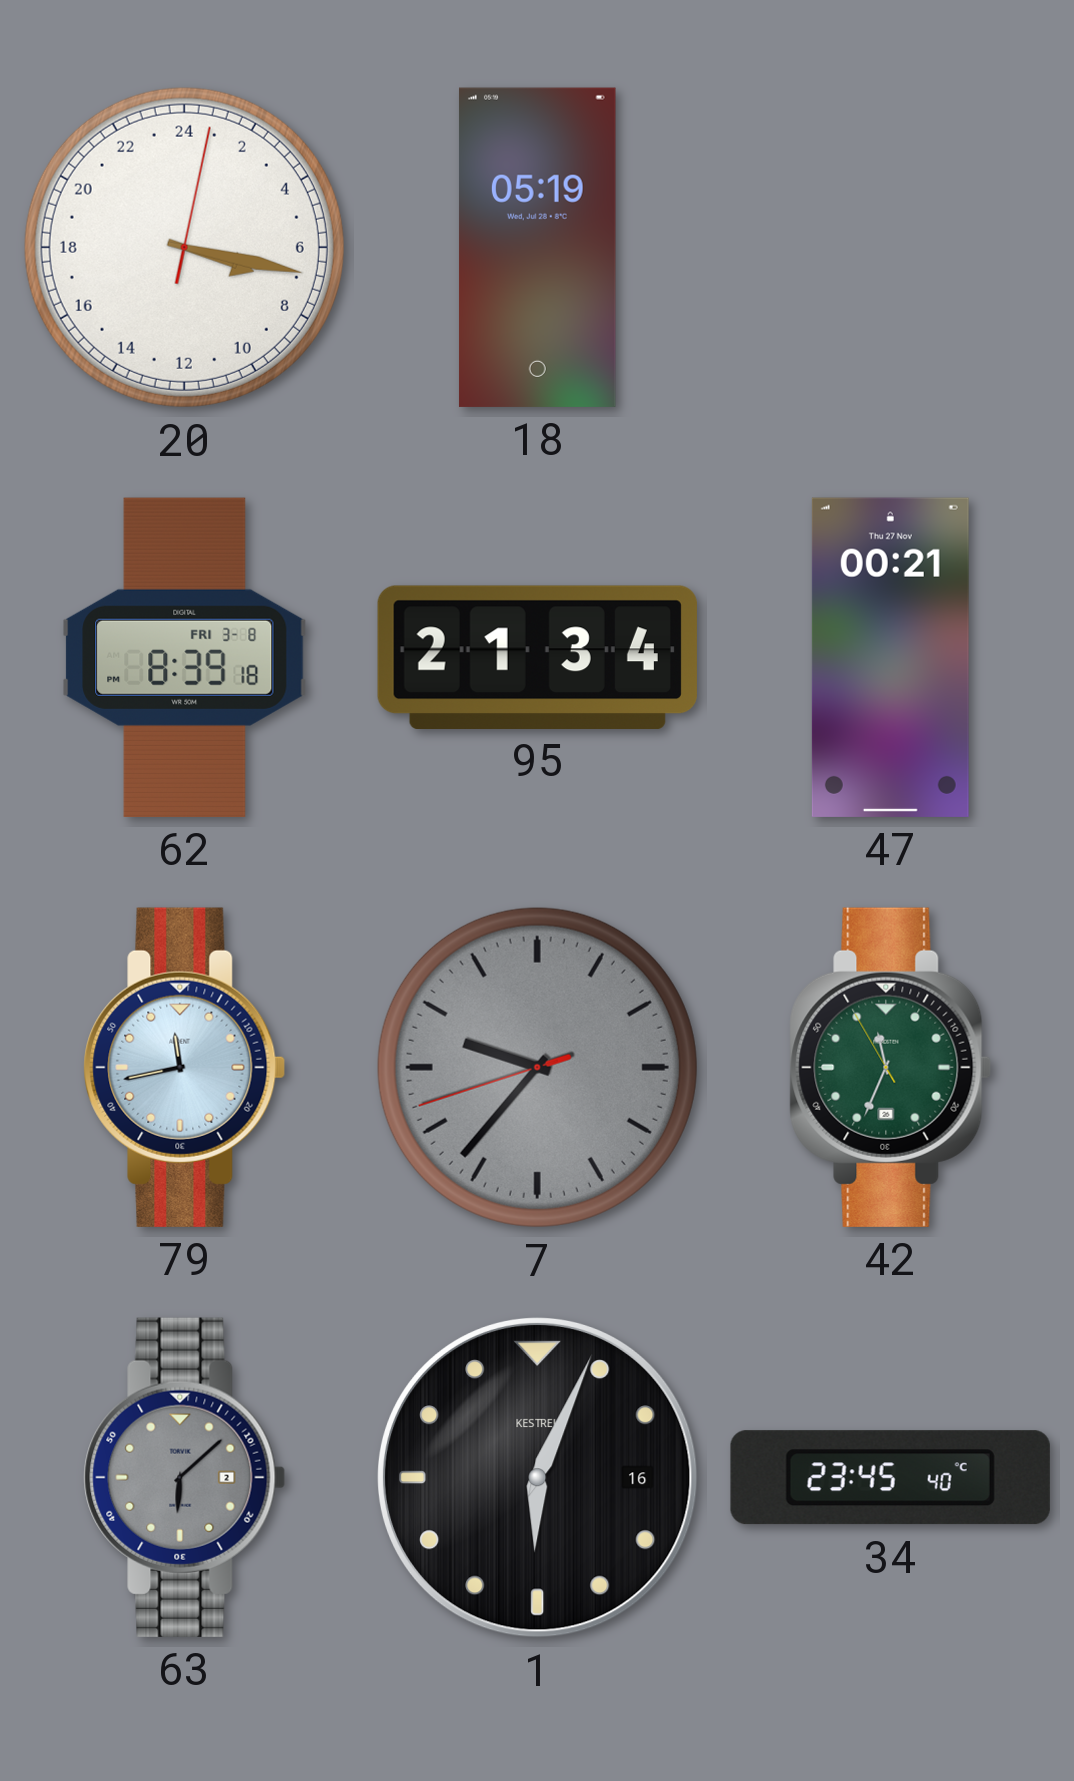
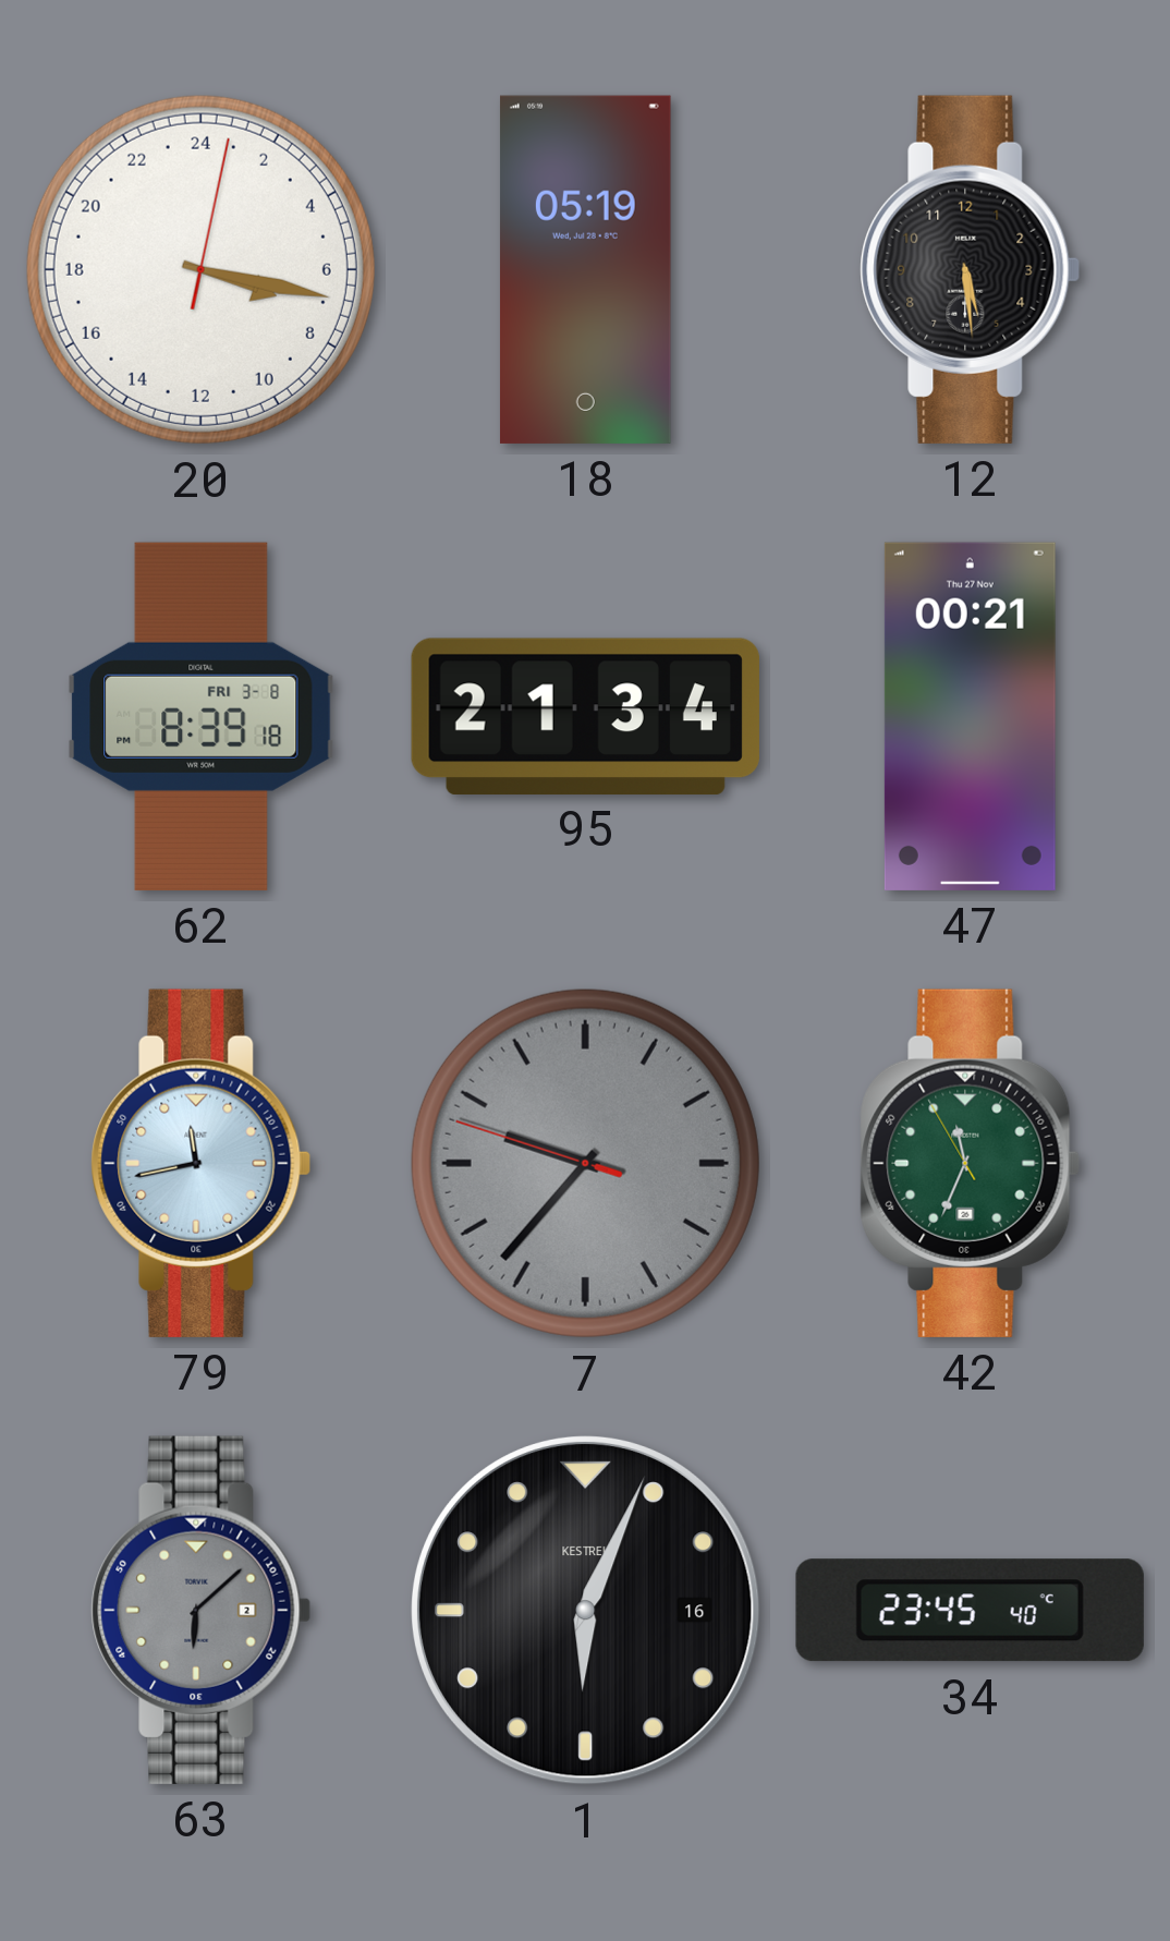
12: none -> 5:29
7: 9:36:42 -> 9:36:48
